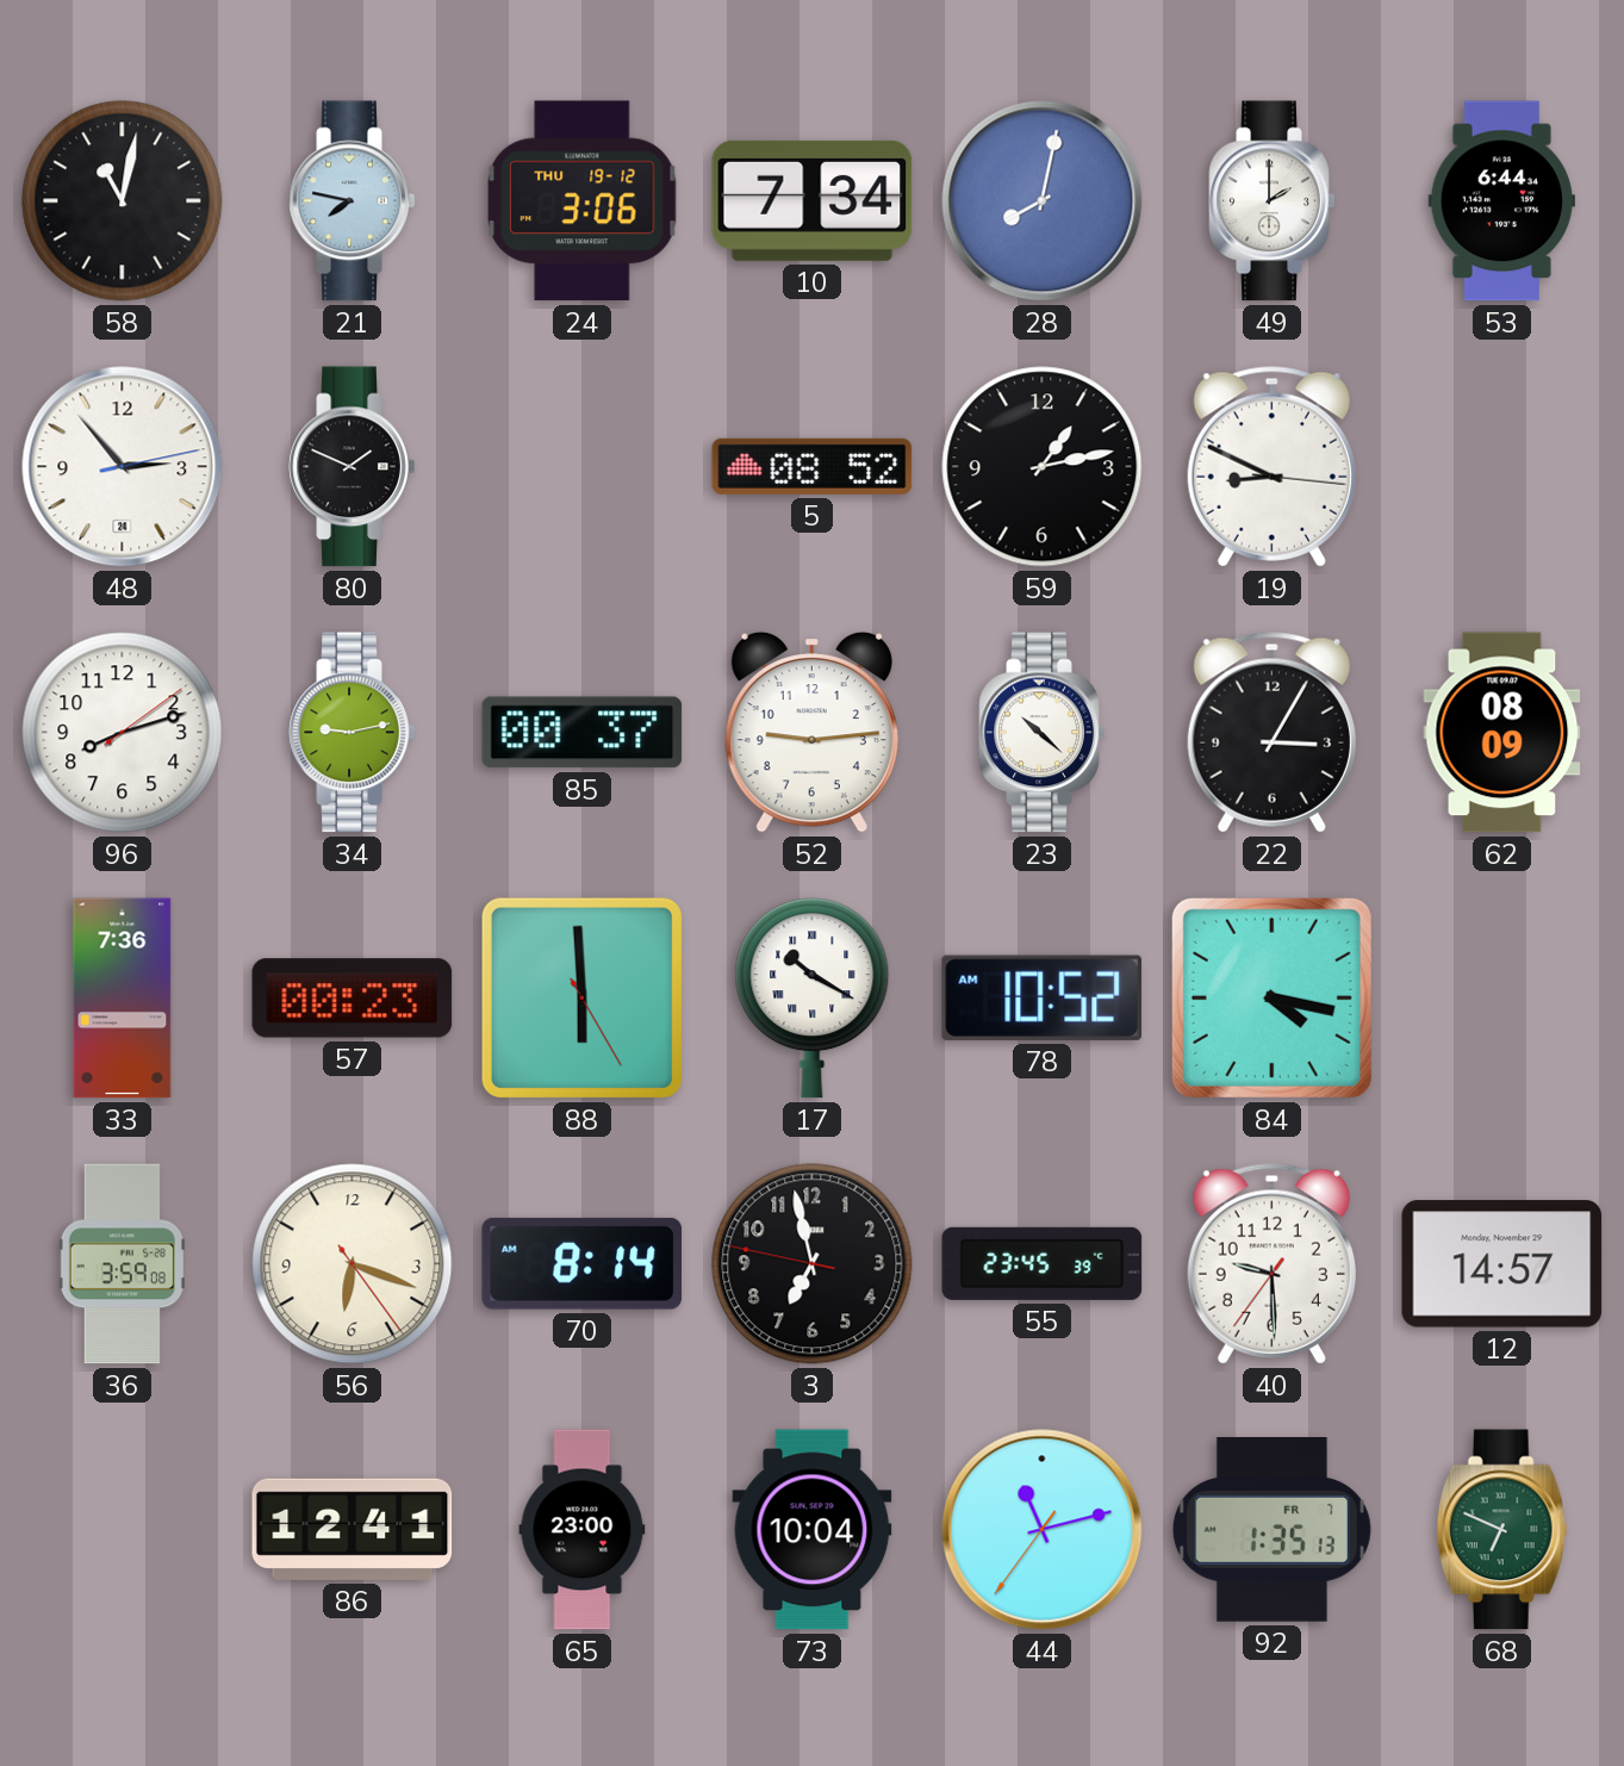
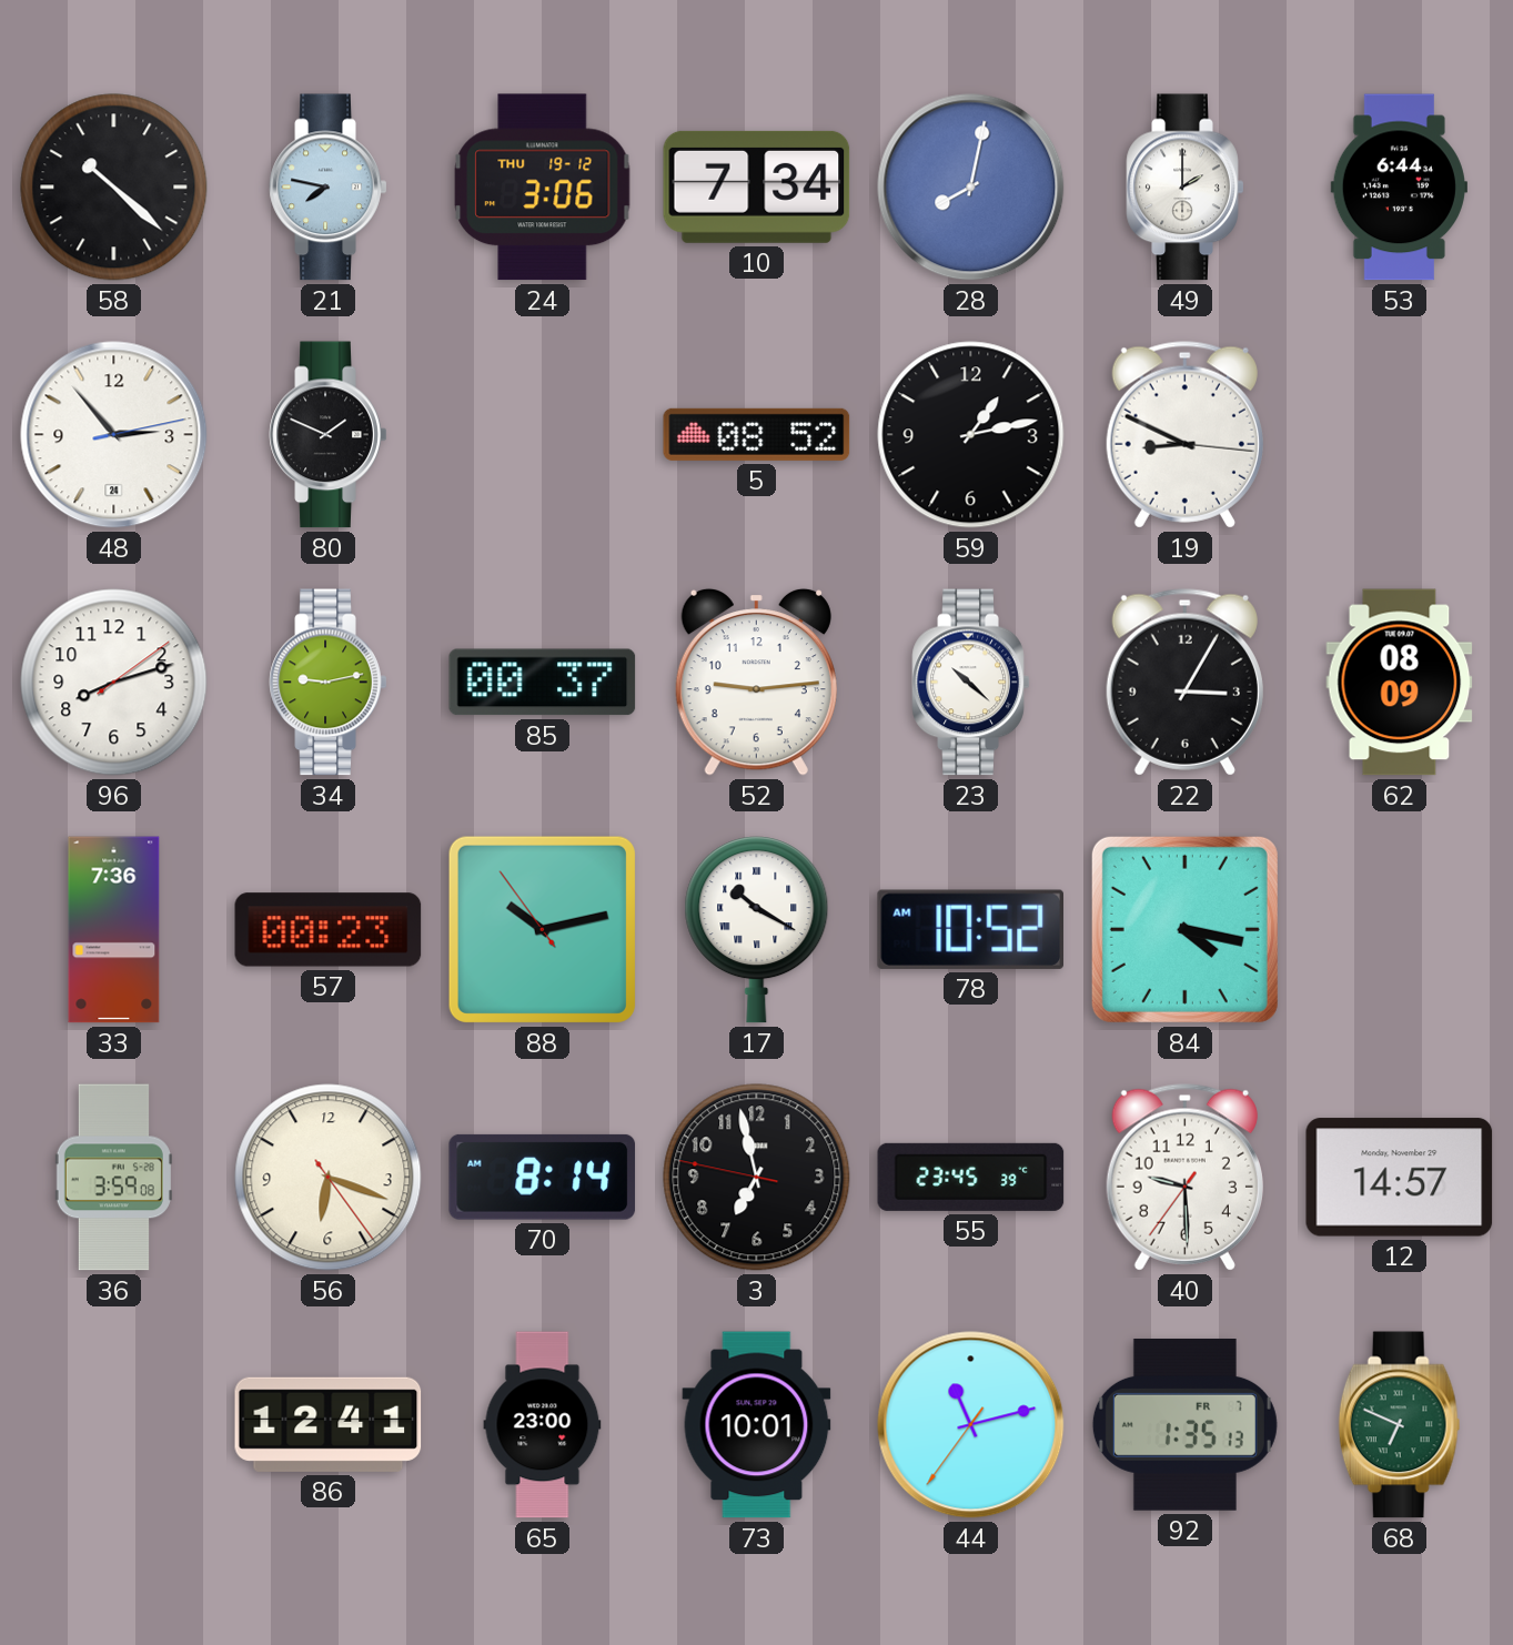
58: 11:02 -> 10:22
88: 5:59 -> 10:12
73: 10:04 -> 10:01
